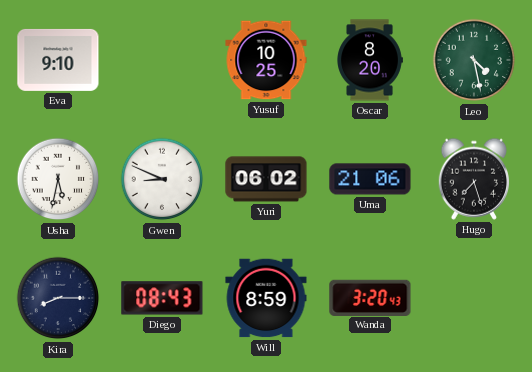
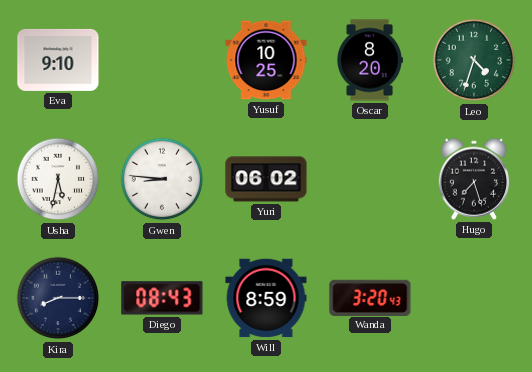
Leo: 4:28 -> 4:33
Gwen: 8:49 -> 8:46
Uma: 21:06 -> none
